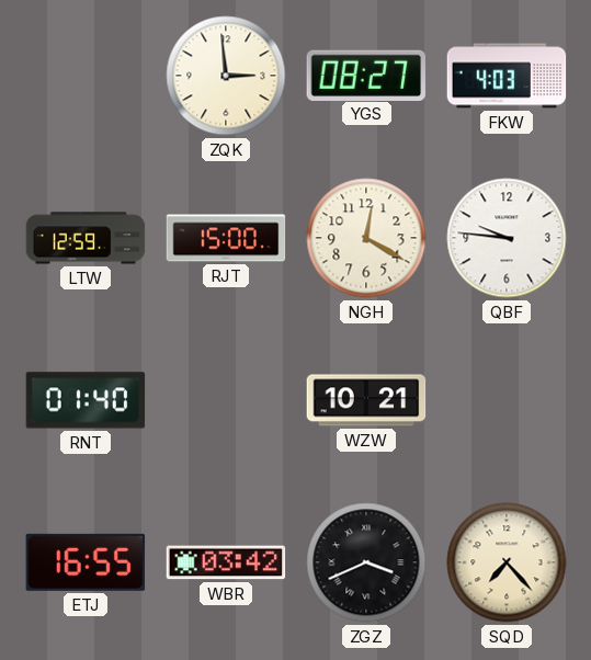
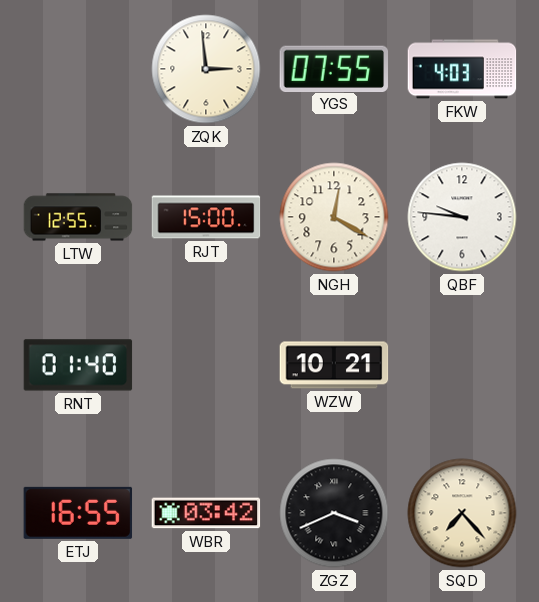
YGS: 08:27 -> 07:55
LTW: 12:59 -> 12:55
